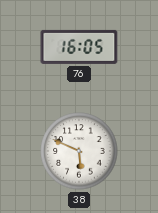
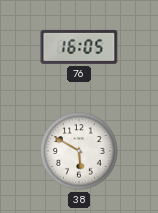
38: 5:49 -> 5:50
